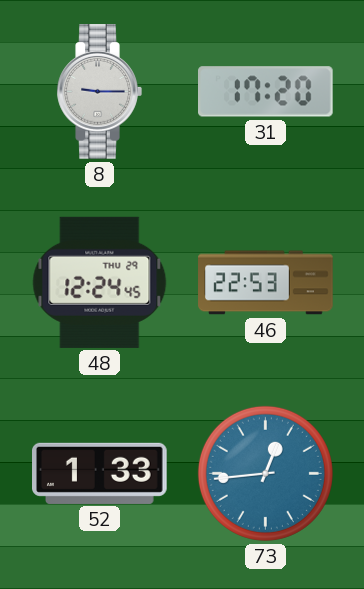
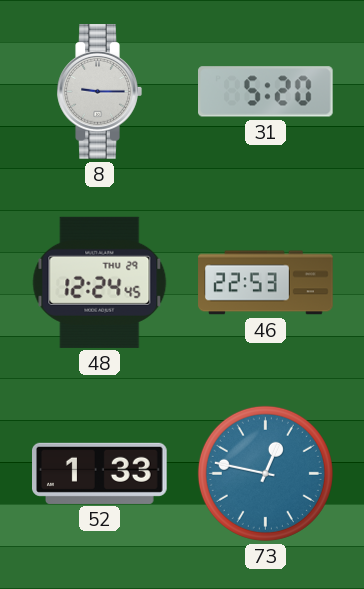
31: 17:20 -> 5:20
73: 12:44 -> 12:47
